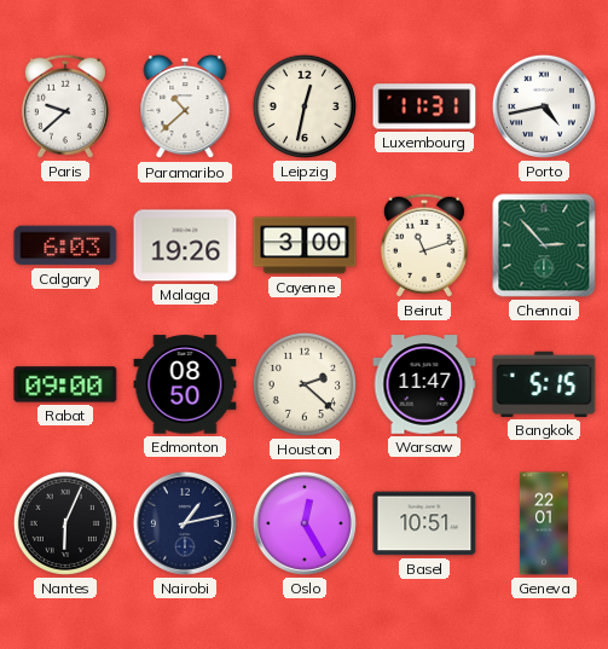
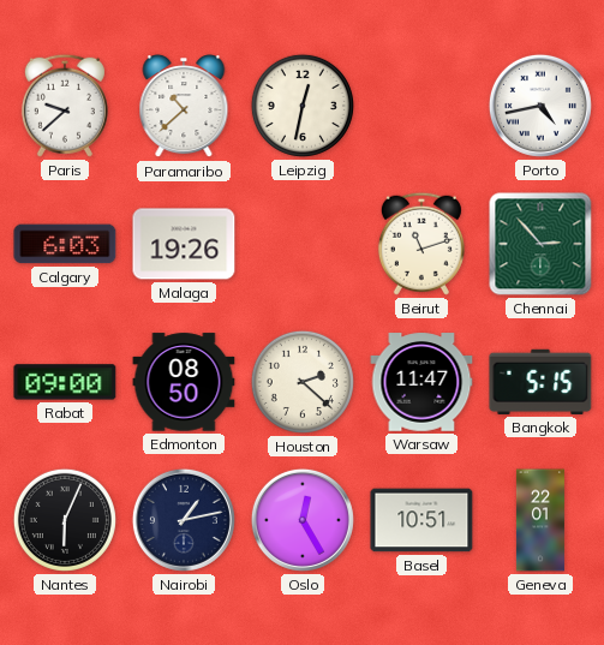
Luxembourg: 11:31 -> none
Cayenne: 3:00 -> none
